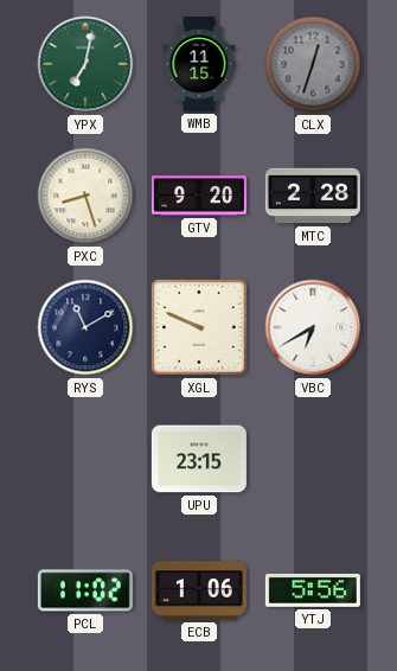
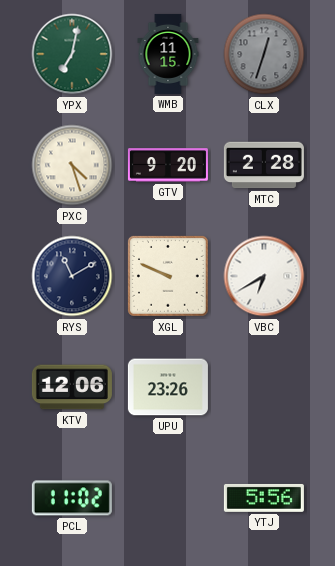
PXC: 8:27 -> 4:27
KTV: none -> 12:06
UPU: 23:15 -> 23:26
ECB: 1:06 -> none
